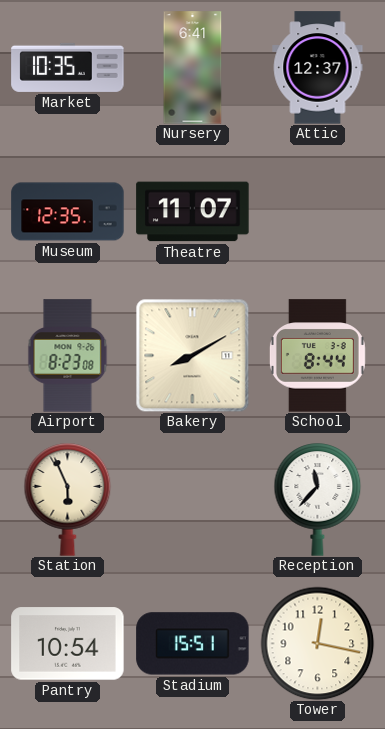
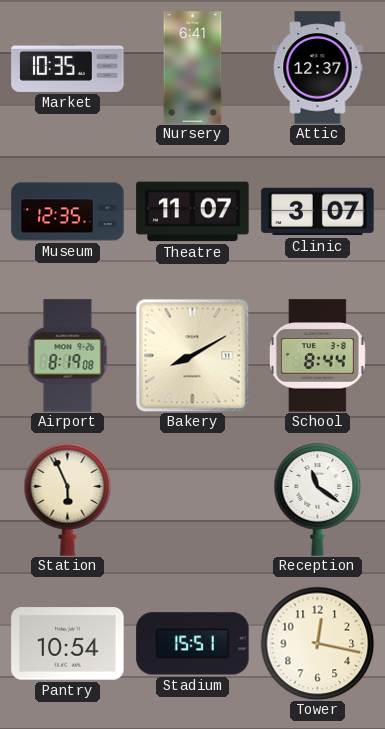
Clinic: none -> 3:07
Airport: 8:23 -> 8:19
Reception: 11:37 -> 11:21
